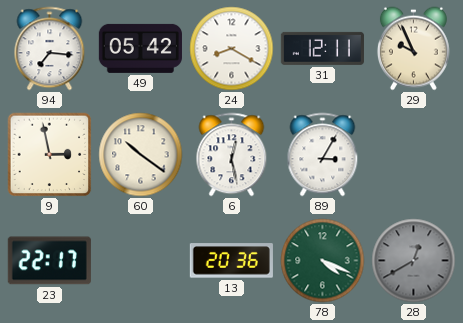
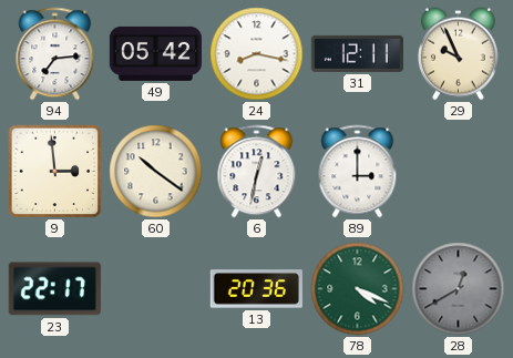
94: 7:16 -> 7:14
24: 8:20 -> 8:17
9: 2:58 -> 2:59
6: 12:28 -> 12:32
89: 3:05 -> 3:00
